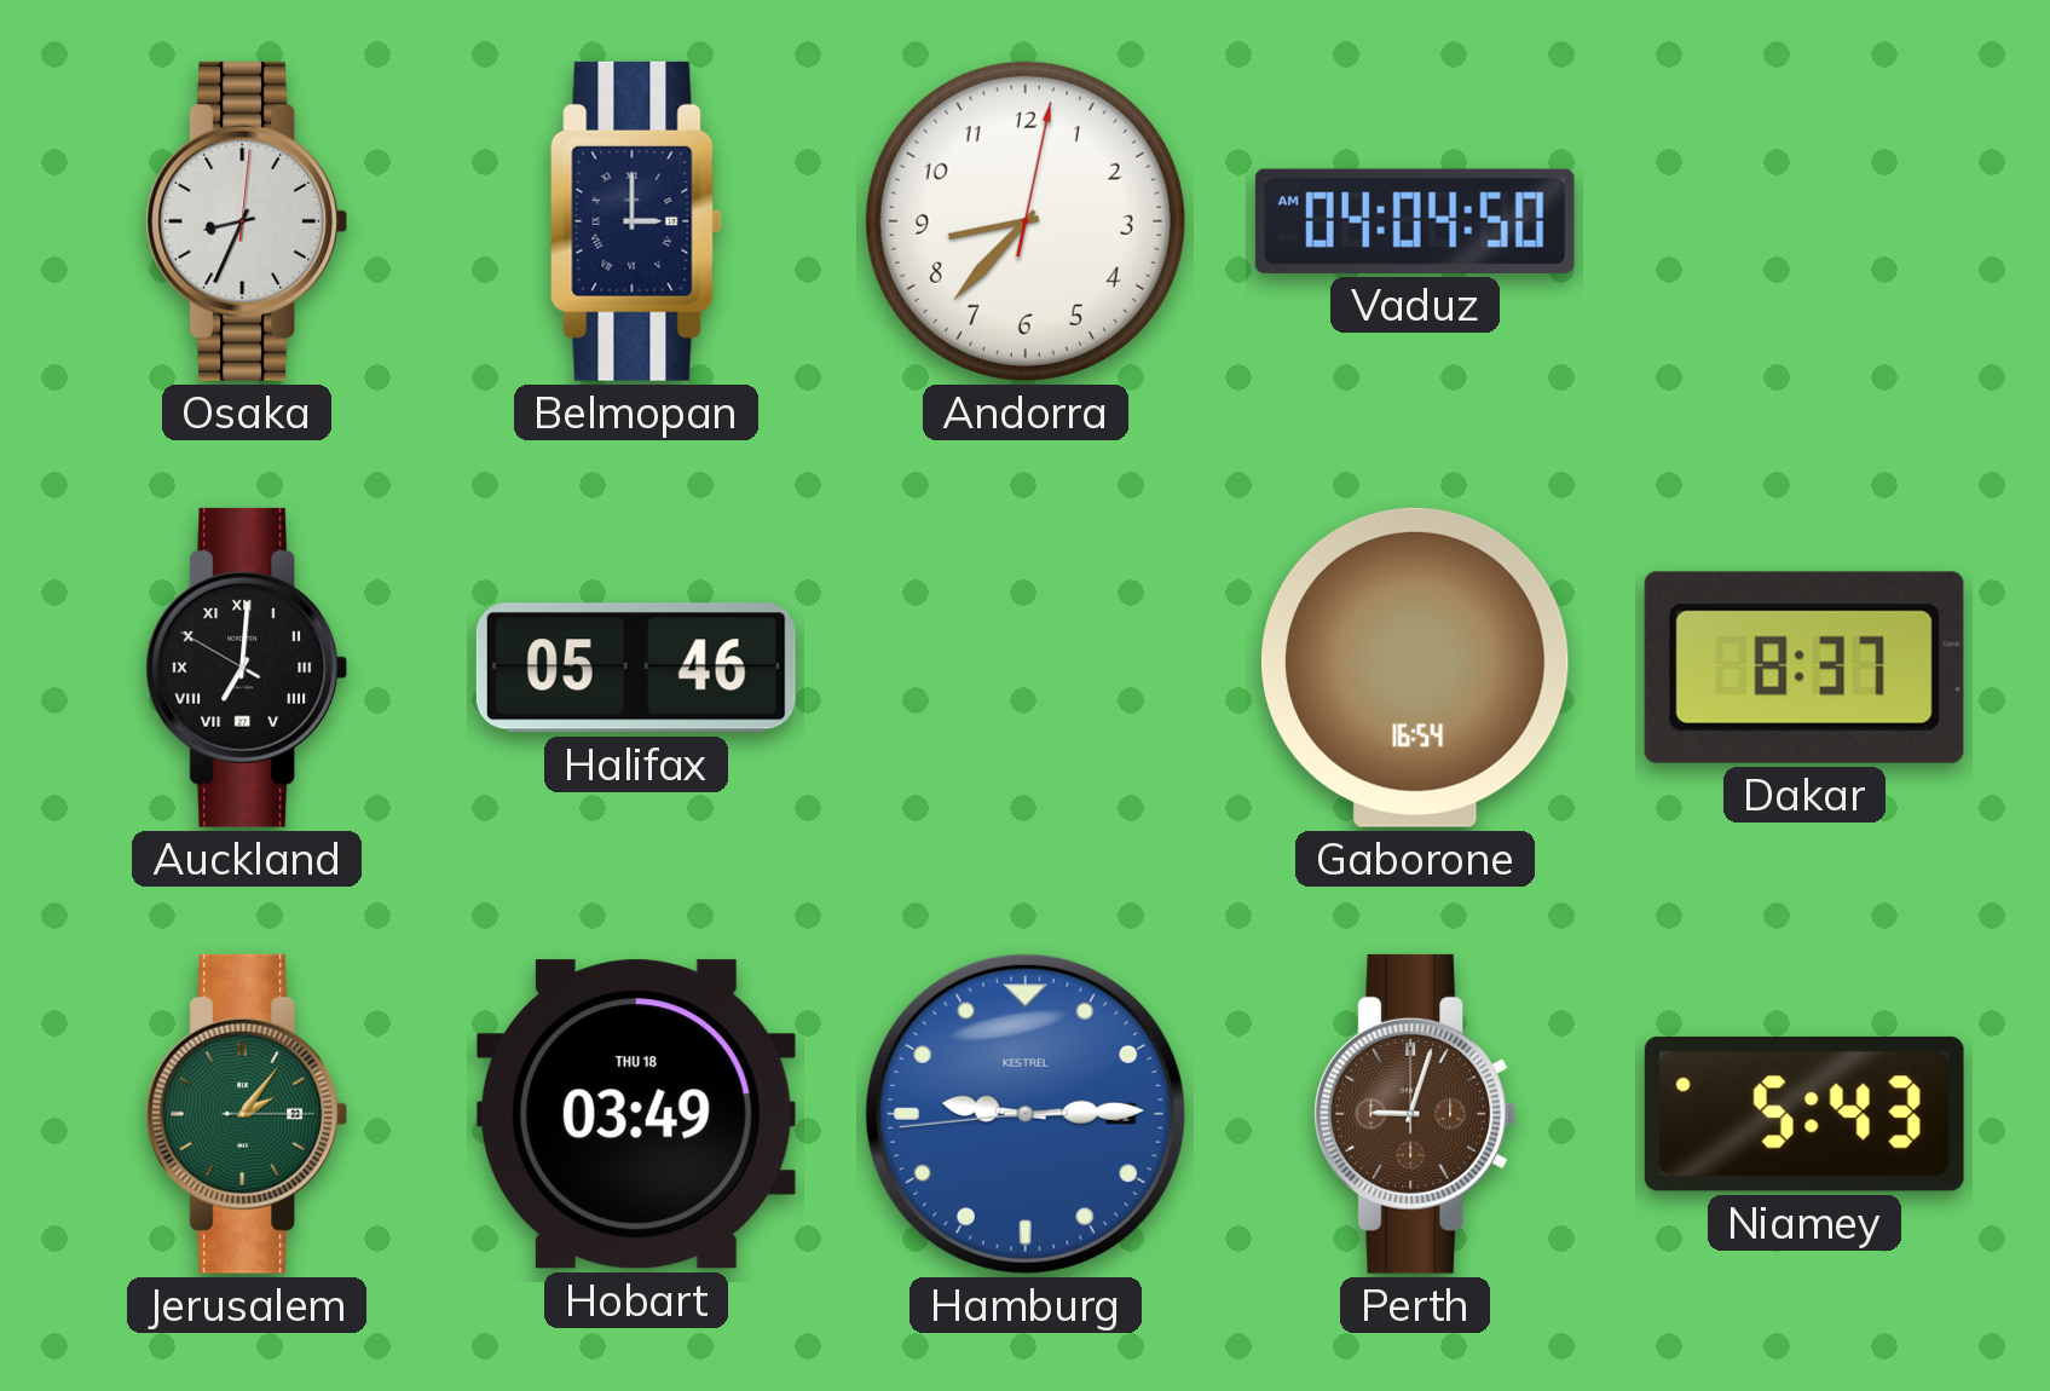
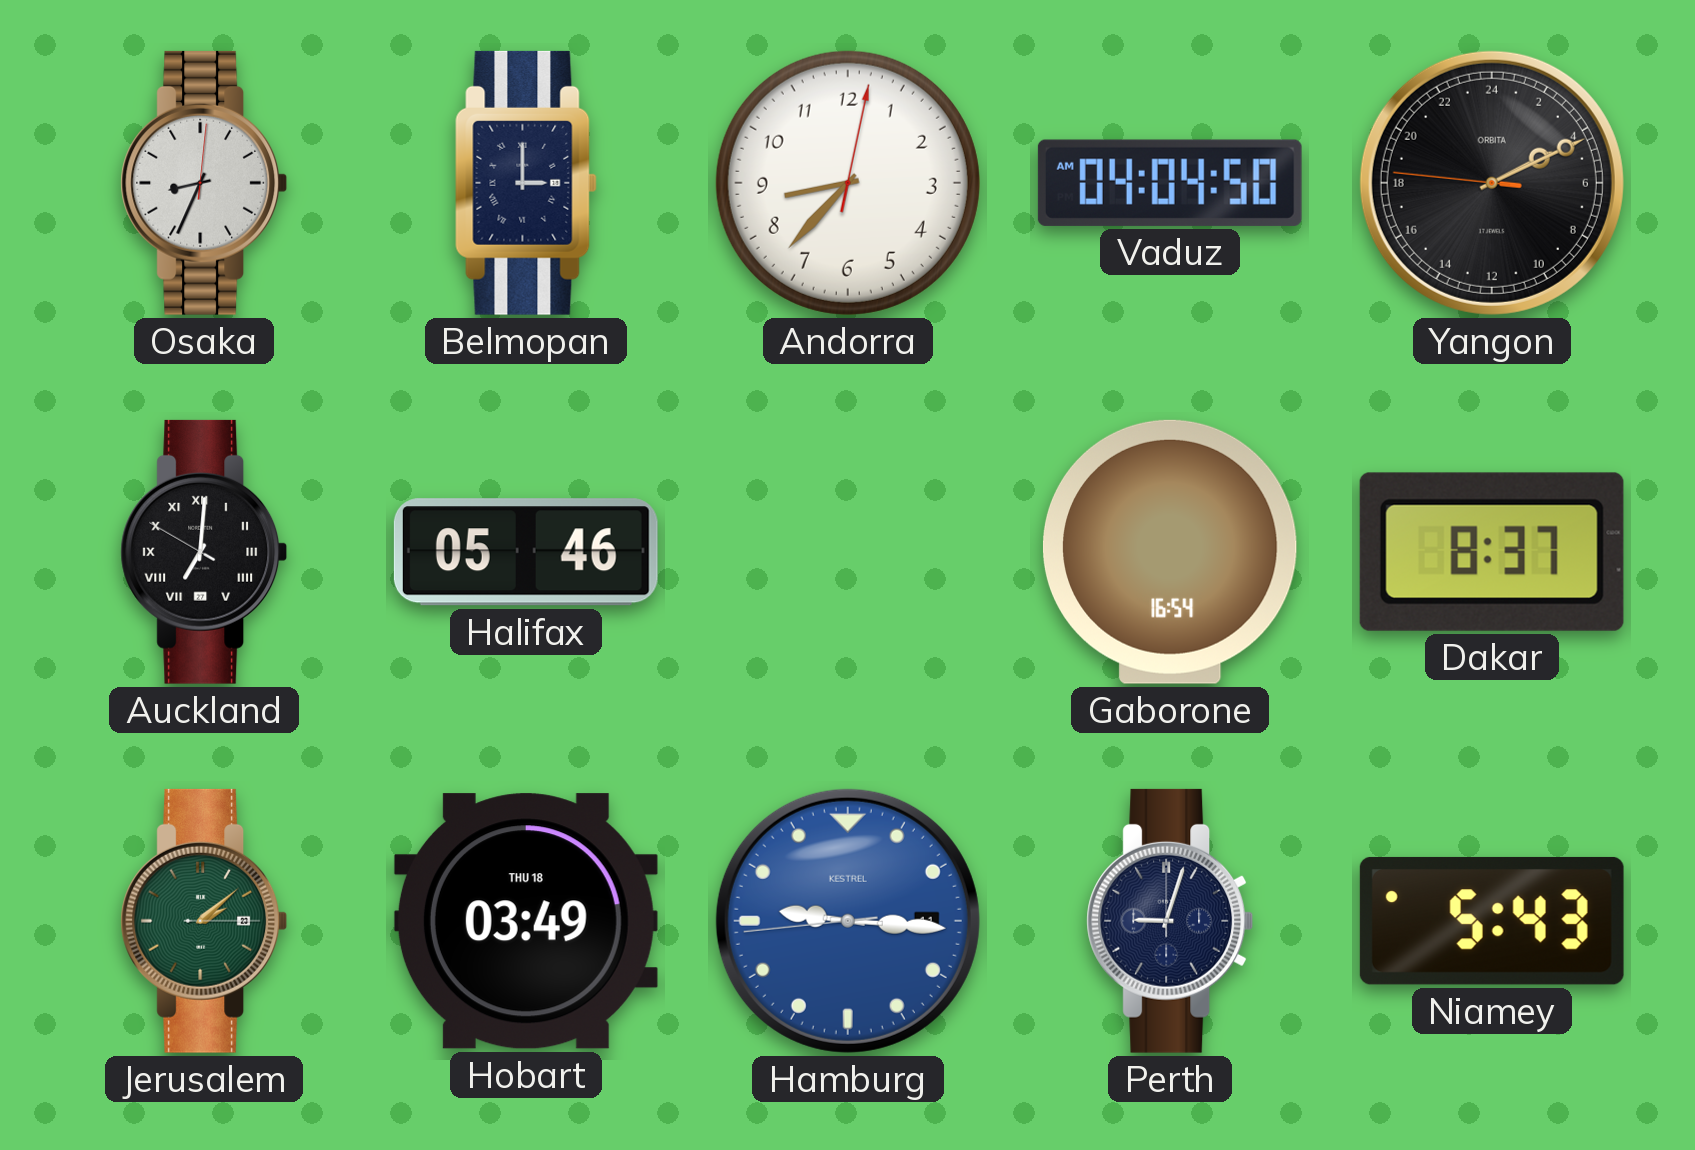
Yangon: none -> 4:10
Jerusalem: 2:06 -> 2:08
Hamburg: 9:14 -> 9:15
Perth dial: brown -> navy
